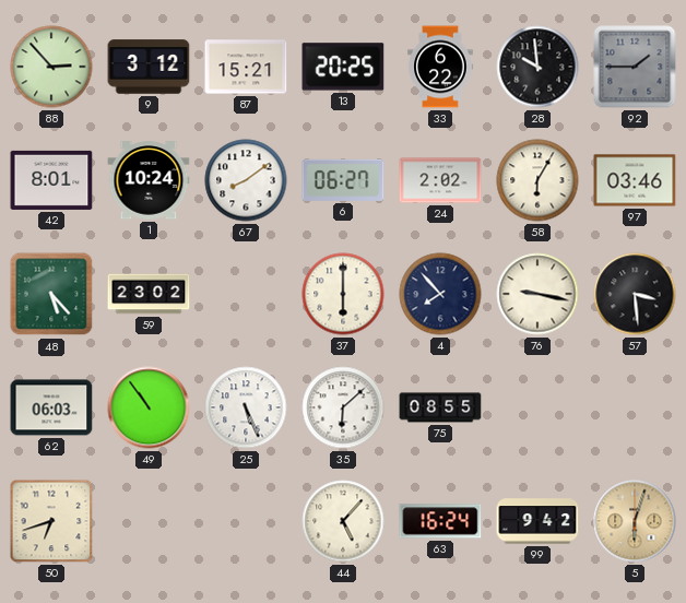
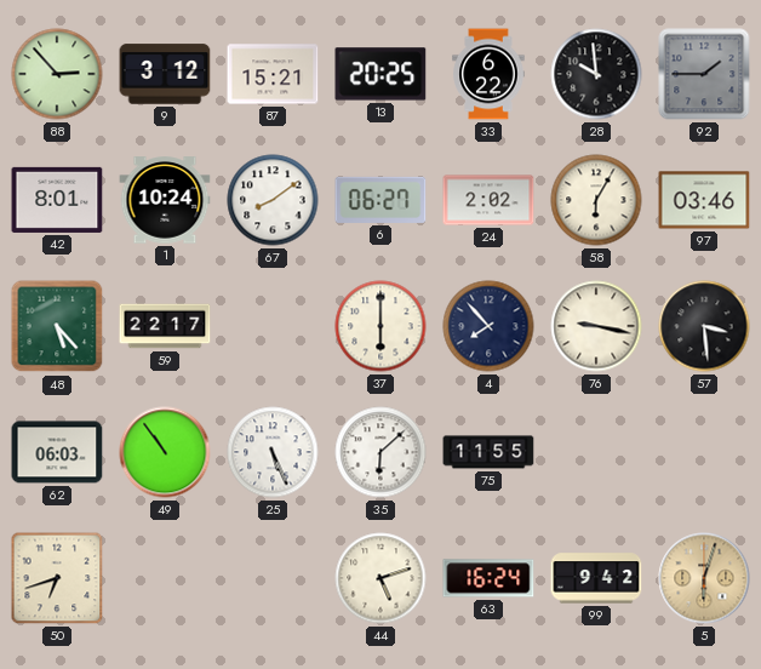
59: 23:02 -> 22:17
75: 08:55 -> 11:55
44: 5:07 -> 5:12
